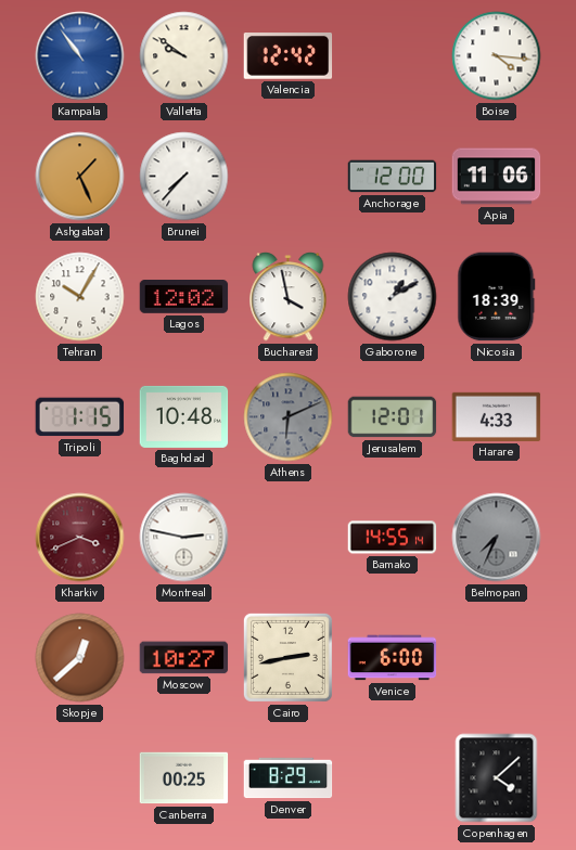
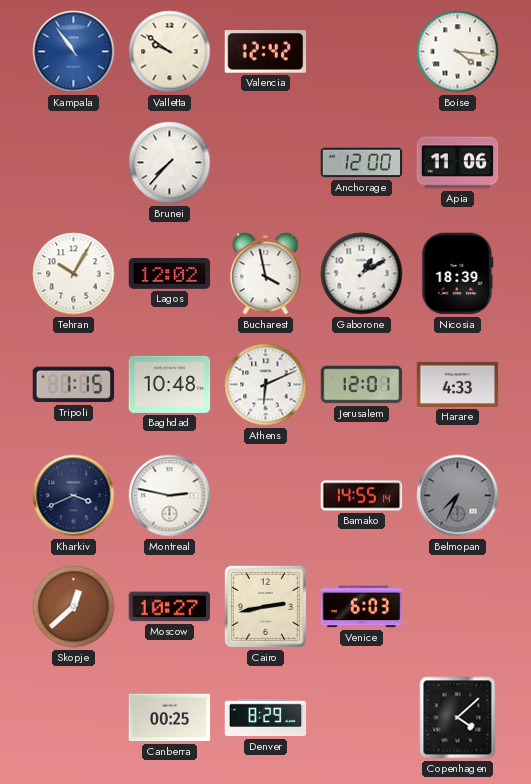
Ashgabat: 1:26 -> none
Athens dial: grey -> white
Kharkiv dial: burgundy -> navy
Venice: 6:00 -> 6:03
